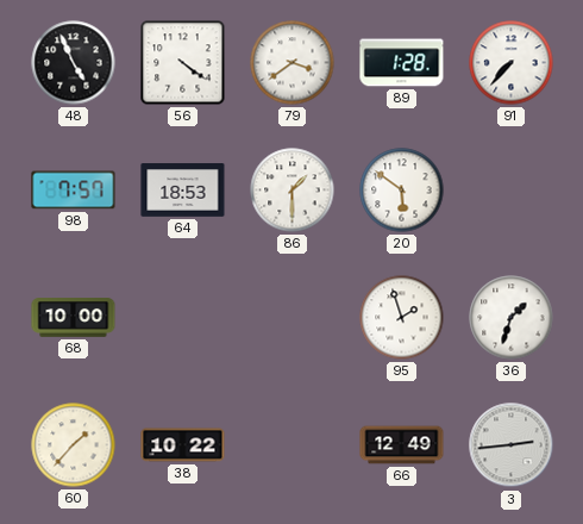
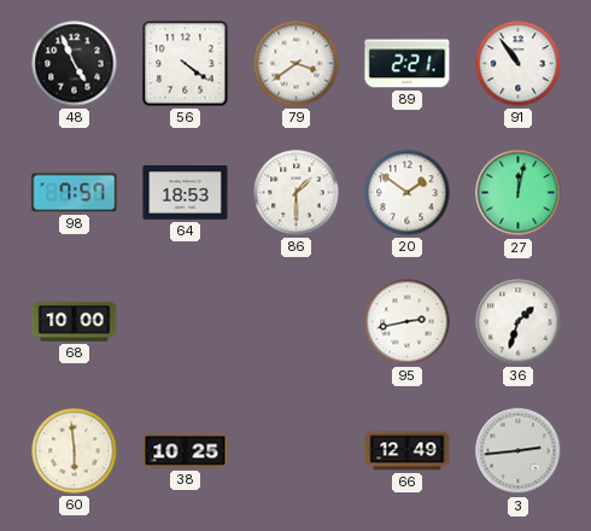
89: 1:28 -> 2:21
91: 7:37 -> 10:54
20: 5:51 -> 1:51
27: none -> 12:02
95: 1:57 -> 2:43
60: 1:37 -> 5:59
38: 10:22 -> 10:25
